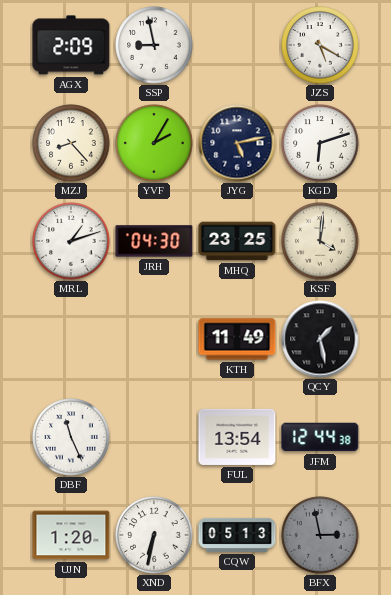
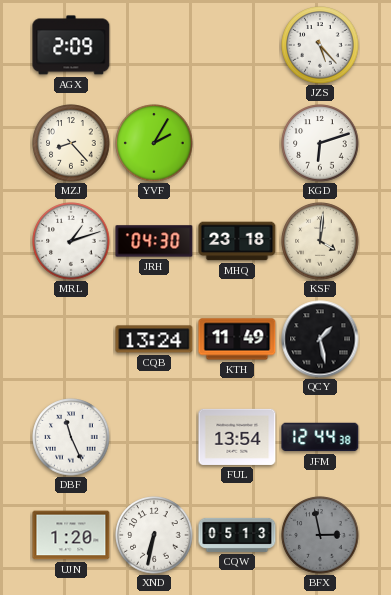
SSP: 8:58 -> none
JZS: 5:20 -> 5:23
JYG: 5:13 -> none
MHQ: 23:25 -> 23:18
CQB: none -> 13:24
